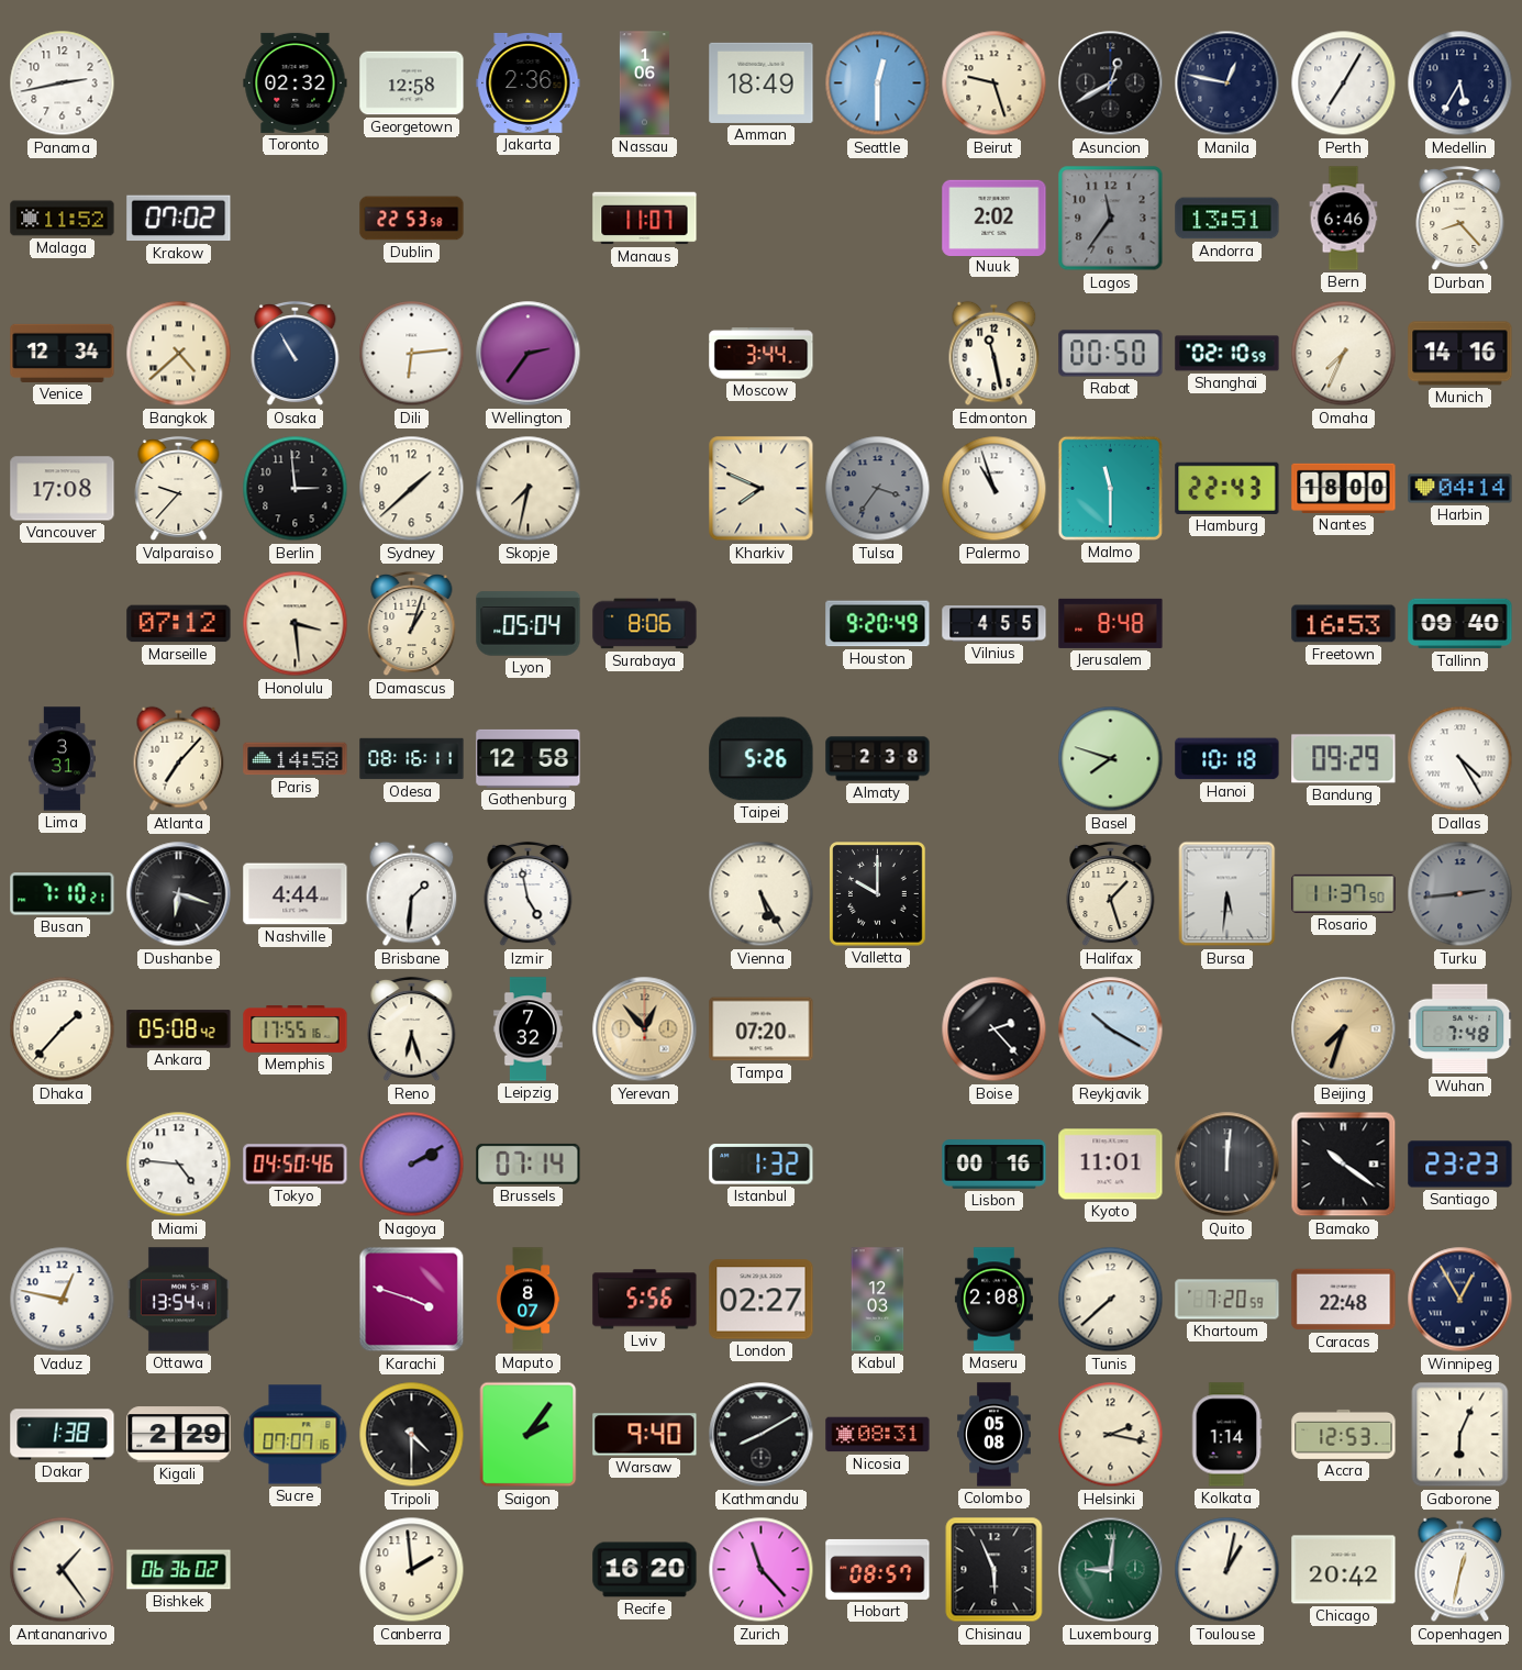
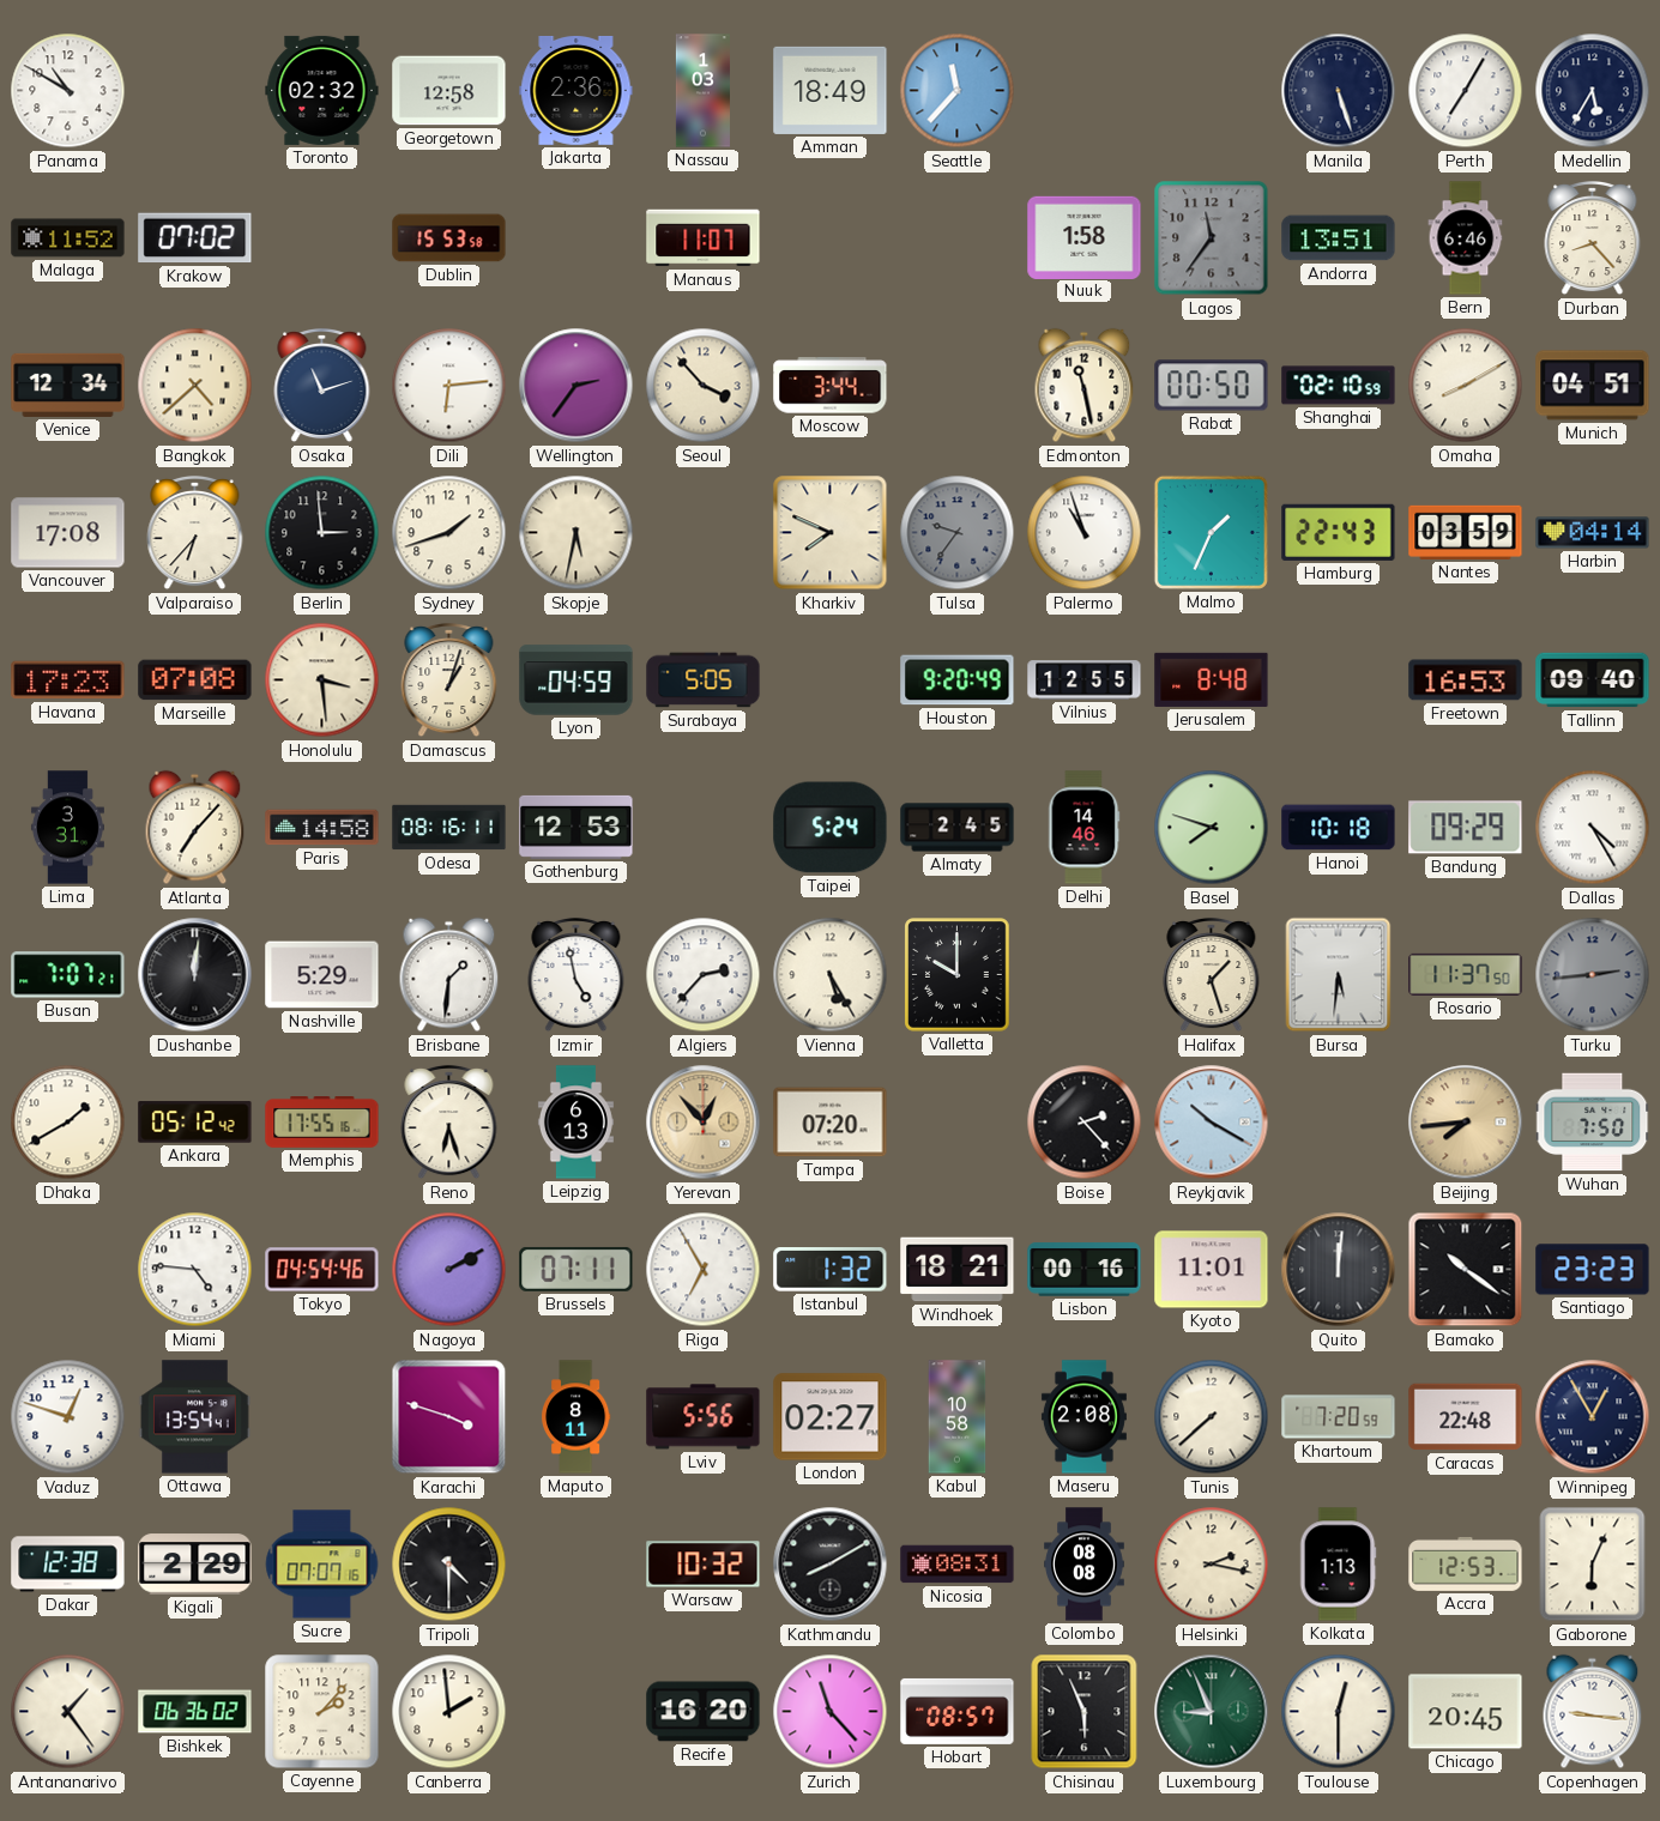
Panama: 2:43 -> 10:50
Nassau: 1:06 -> 1:03
Seattle: 12:30 -> 11:37
Beirut: 9:27 -> none
Asuncion: 12:40 -> none
Manila: 12:47 -> 5:27
Dublin: 22:53 -> 15:53
Nuuk: 2:02 -> 1:58
Osaka: 10:55 -> 11:12
Seoul: none -> 3:53
Omaha: 7:34 -> 8:10
Munich: 14:16 -> 04:51
Valparaiso: 9:37 -> 6:37
Sydney: 1:38 -> 1:42
Skopje: 7:32 -> 5:32
Tulsa: 3:36 -> 9:36
Malmo: 11:30 -> 1:34
Nantes: 18:00 -> 03:59
Havana: none -> 17:23
Marseille: 07:12 -> 07:08
Lyon: 05:04 -> 04:59
Surabaya: 8:06 -> 5:05
Vilnius: 4:55 -> 12:55
Gothenburg: 12:58 -> 12:53
Taipei: 5:26 -> 5:24
Almaty: 2:38 -> 2:45
Delhi: none -> 14:46
Busan: 7:10 -> 7:07
Dushanbe: 6:18 -> 12:01
Nashville: 4:44 -> 5:29
Algiers: none -> 2:37
Dhaka: 1:37 -> 1:40
Ankara: 05:08 -> 05:12
Leipzig: 7:32 -> 6:13
Beijing: 7:33 -> 7:44
Wuhan: 7:48 -> 7:50
Tokyo: 04:50 -> 04:54
Brussels: 07:14 -> 07:11
Riga: none -> 6:55
Windhoek: none -> 18:21
Vaduz: 12:47 -> 12:48
Maputo: 8:07 -> 8:11
Kabul: 12:03 -> 10:58
Dakar: 1:38 -> 12:38
Saigon: 2:06 -> none
Warsaw: 9:40 -> 10:32
Colombo: 05:08 -> 08:08
Kolkata: 1:14 -> 1:13
Cayenne: none -> 2:07
Luxembourg: 9:01 -> 8:56
Toulouse: 1:02 -> 12:30
Chicago: 20:42 -> 20:45
Copenhagen: 12:32 -> 9:16
